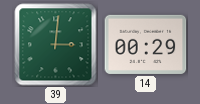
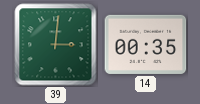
14: 00:29 -> 00:35
